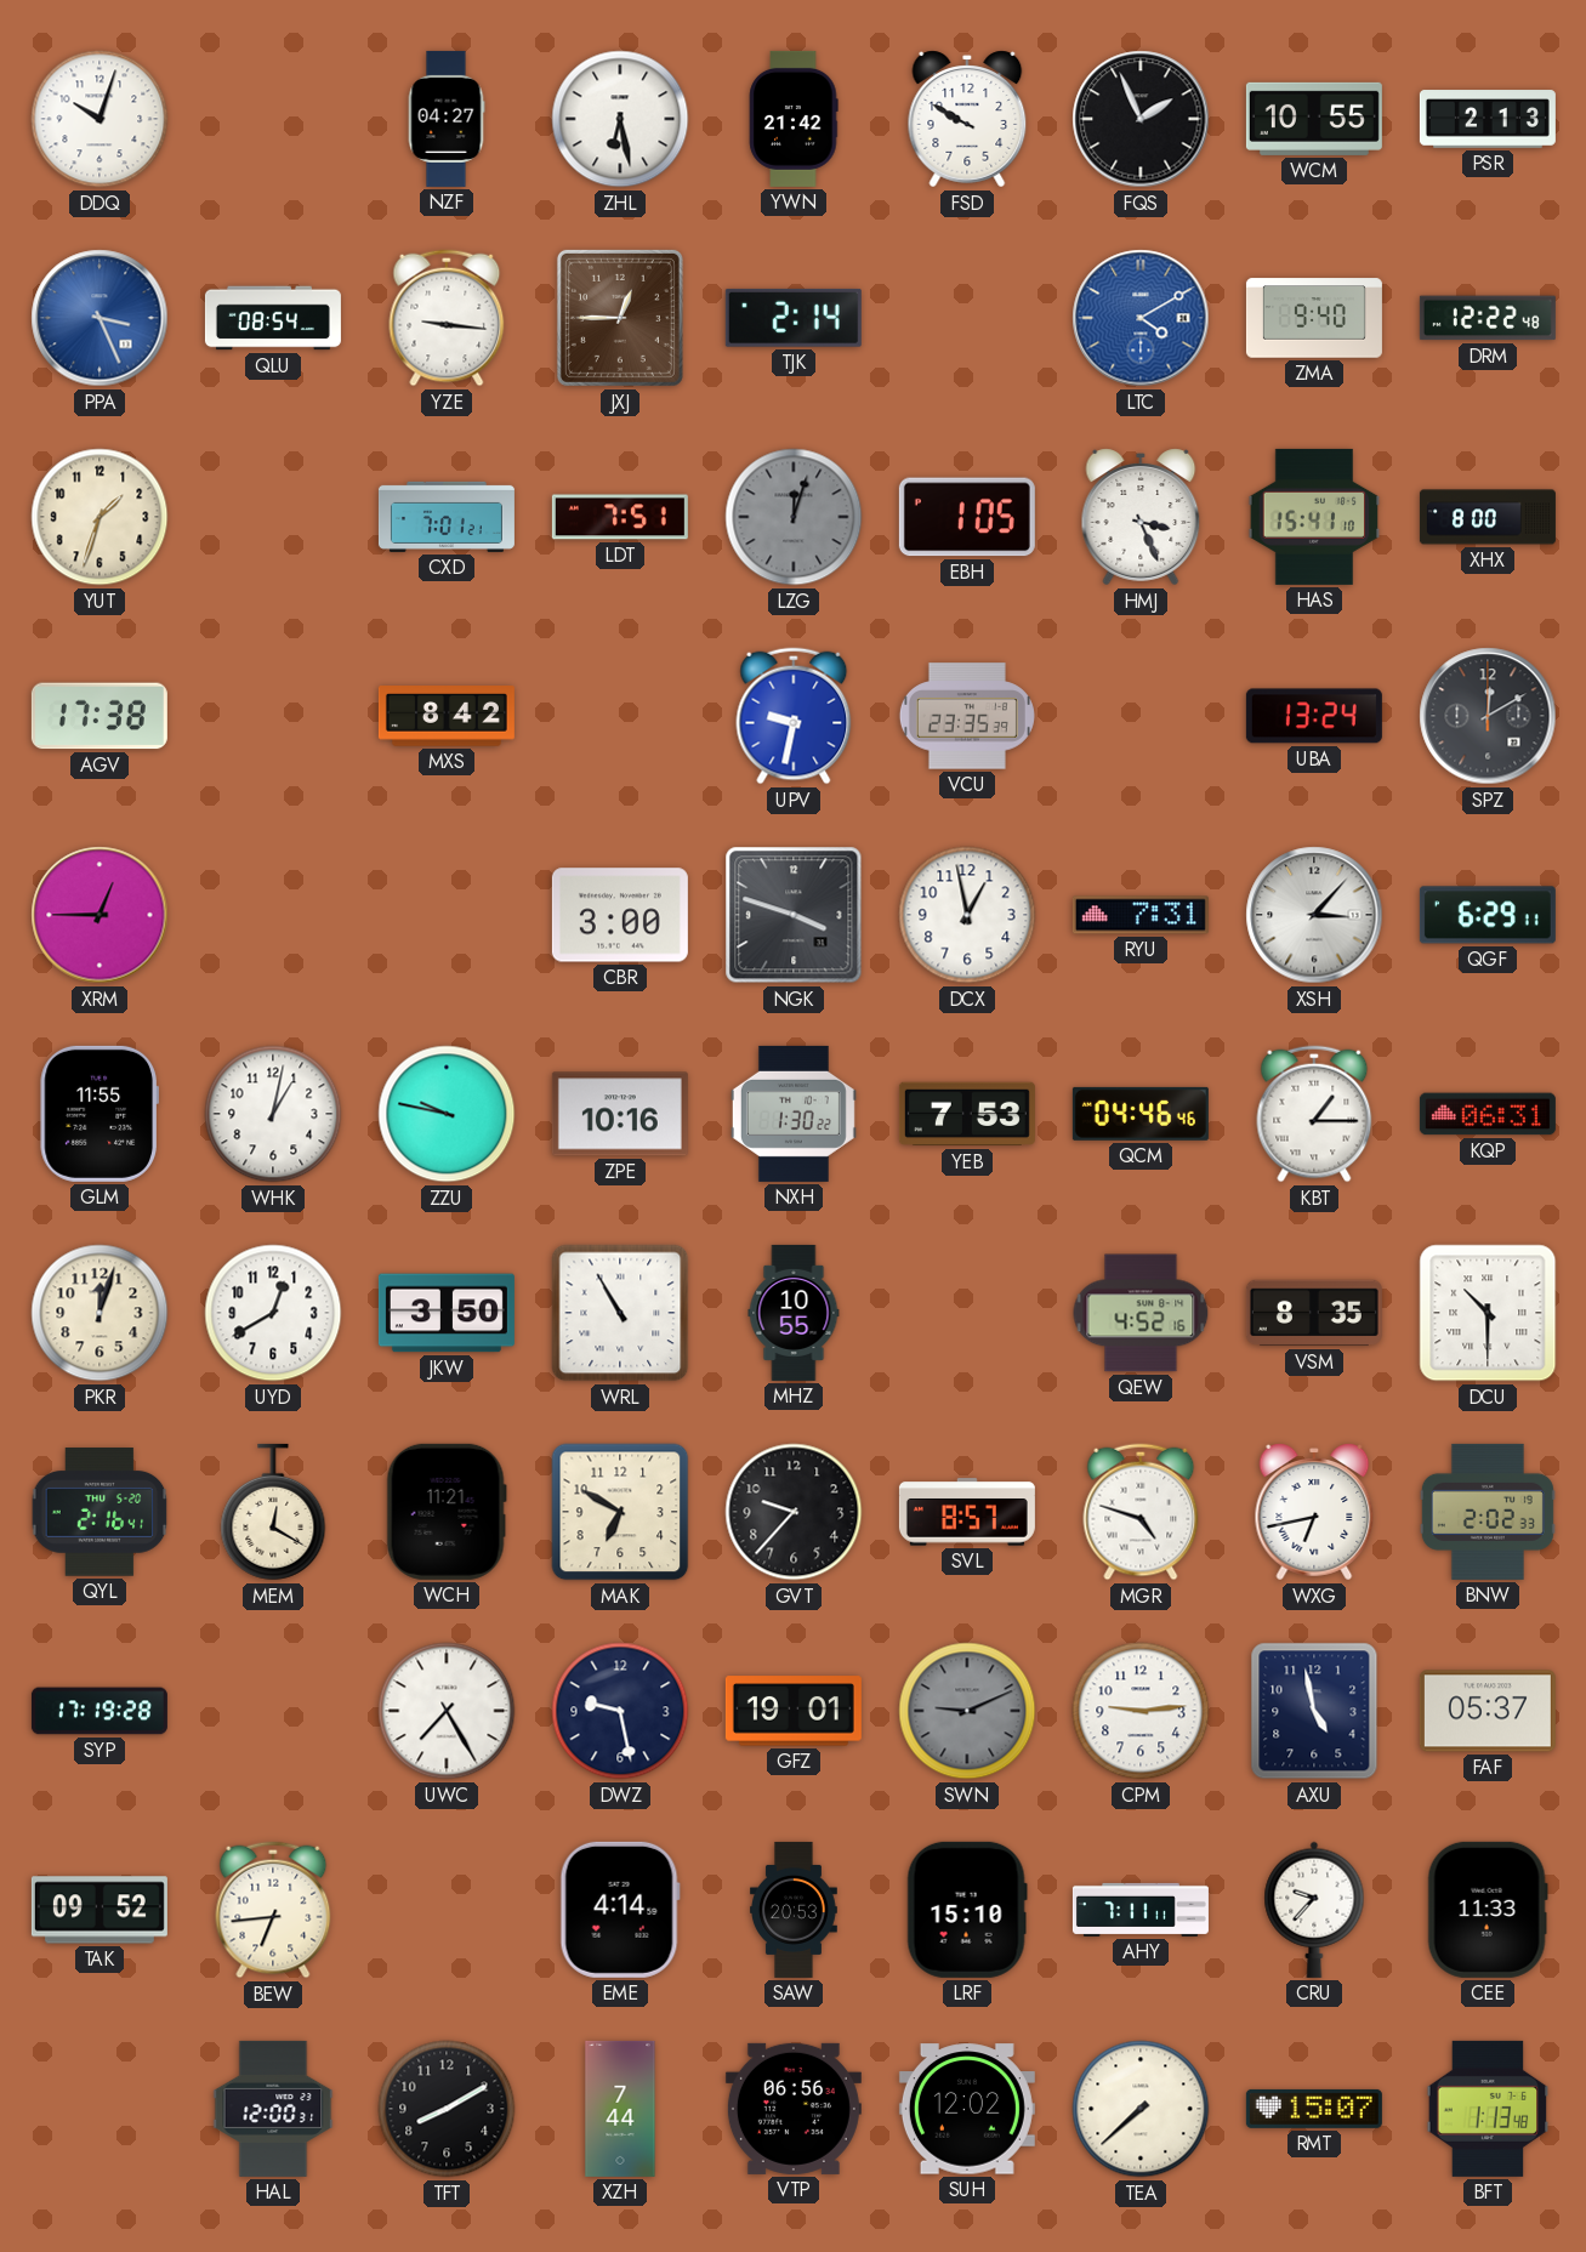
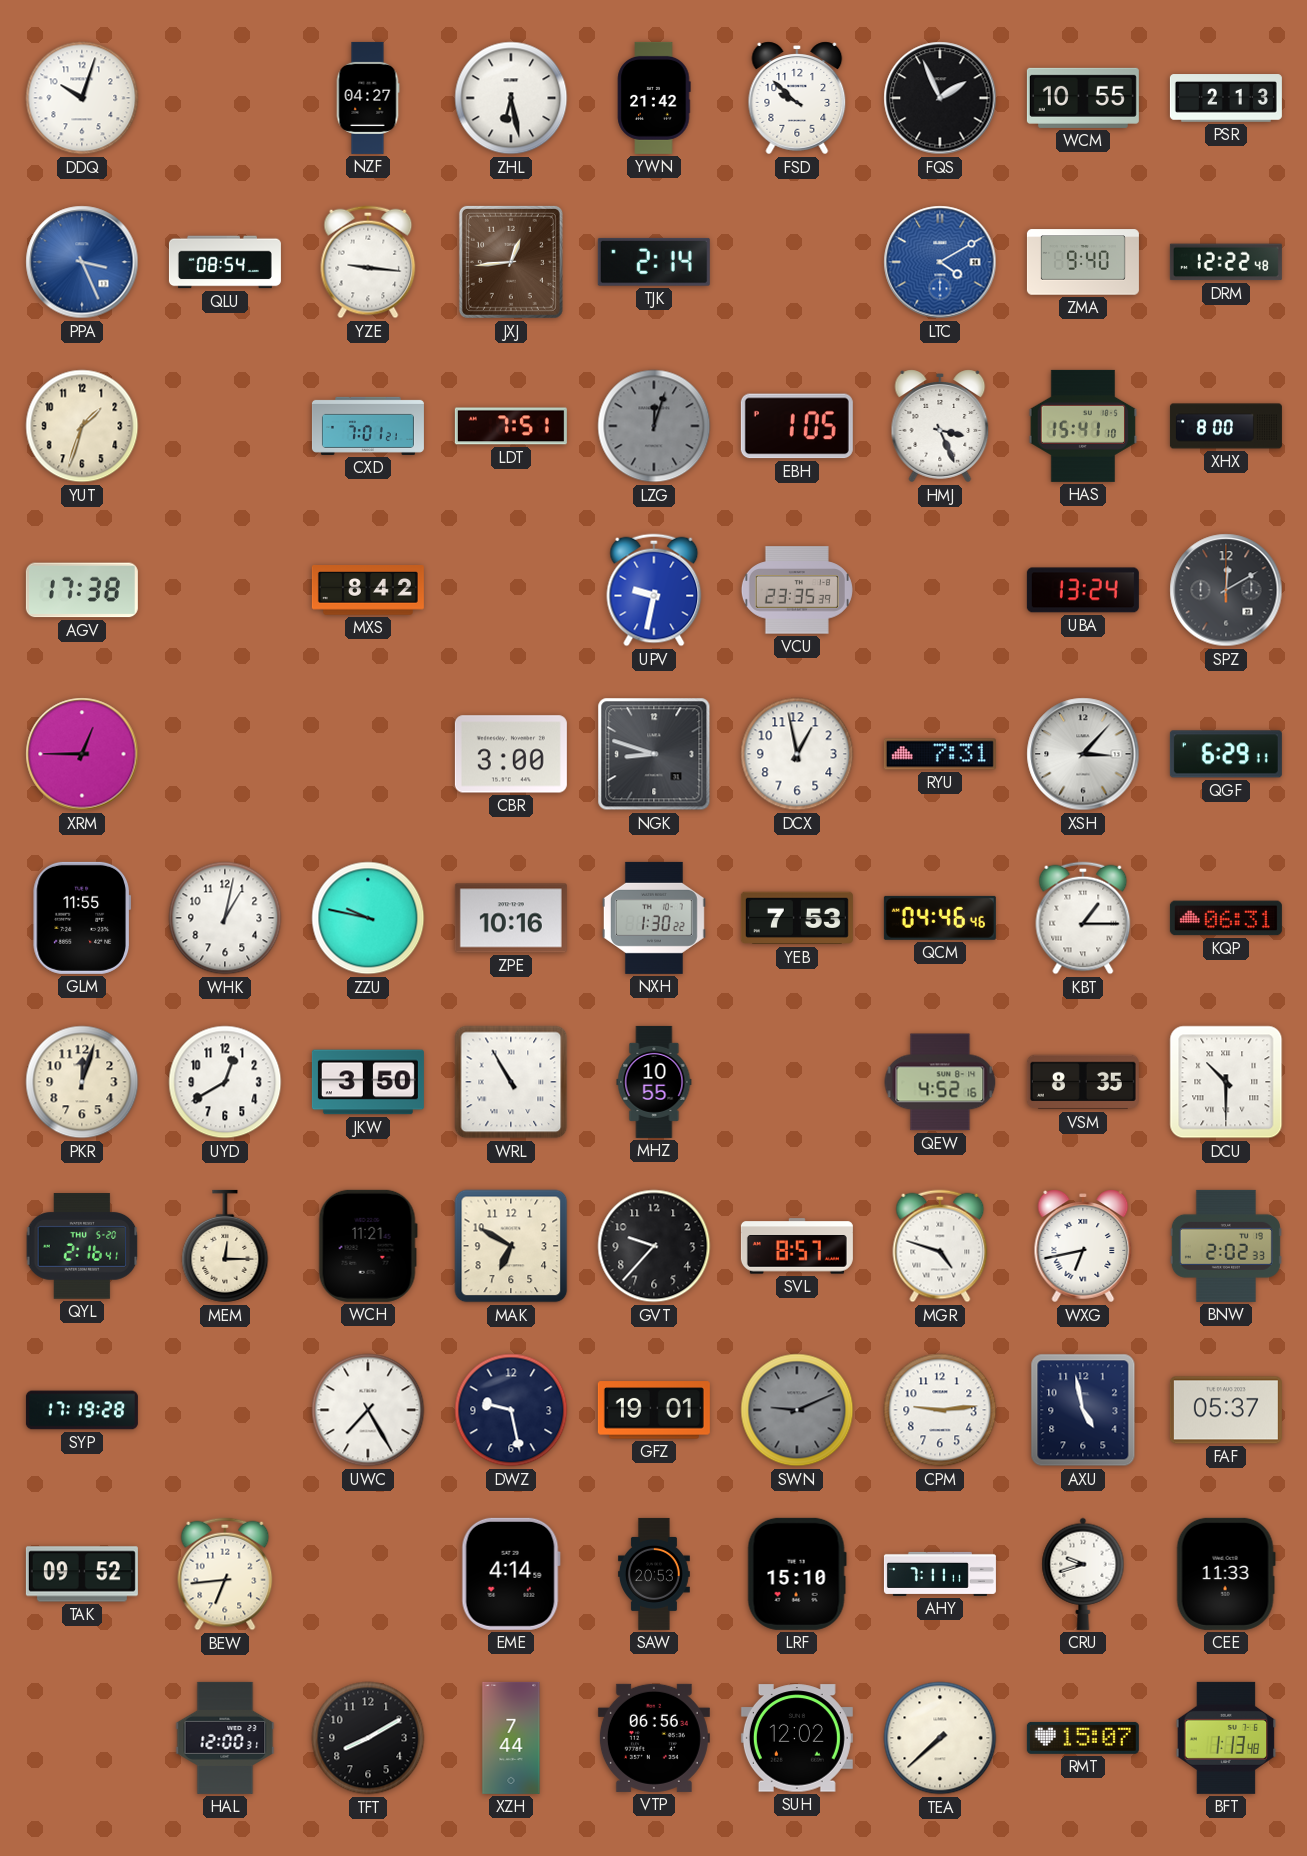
FSD: 9:50 -> 9:52
JXJ: 12:45 -> 12:44
NGK: 3:48 -> 8:48
MEM: 12:20 -> 12:15
CRU: 9:37 -> 9:42
